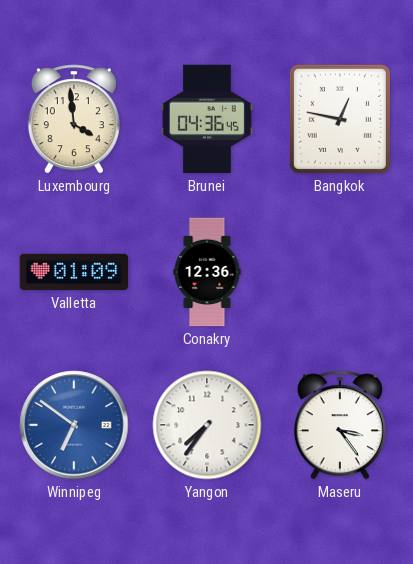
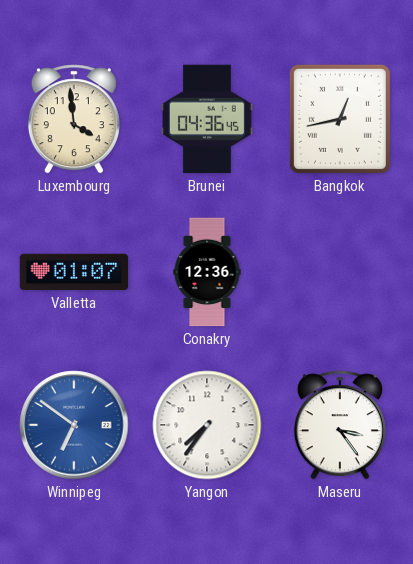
Bangkok: 12:47 -> 12:43
Valletta: 01:09 -> 01:07
